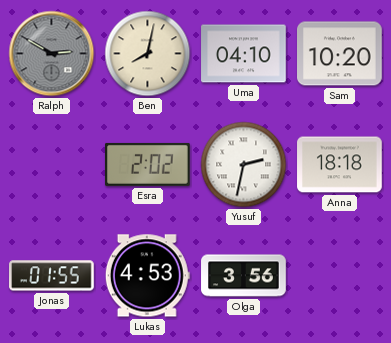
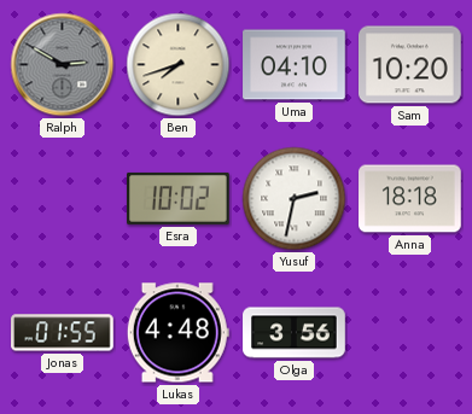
Ben: 8:02 -> 7:42
Esra: 2:02 -> 10:02
Lukas: 4:53 -> 4:48
